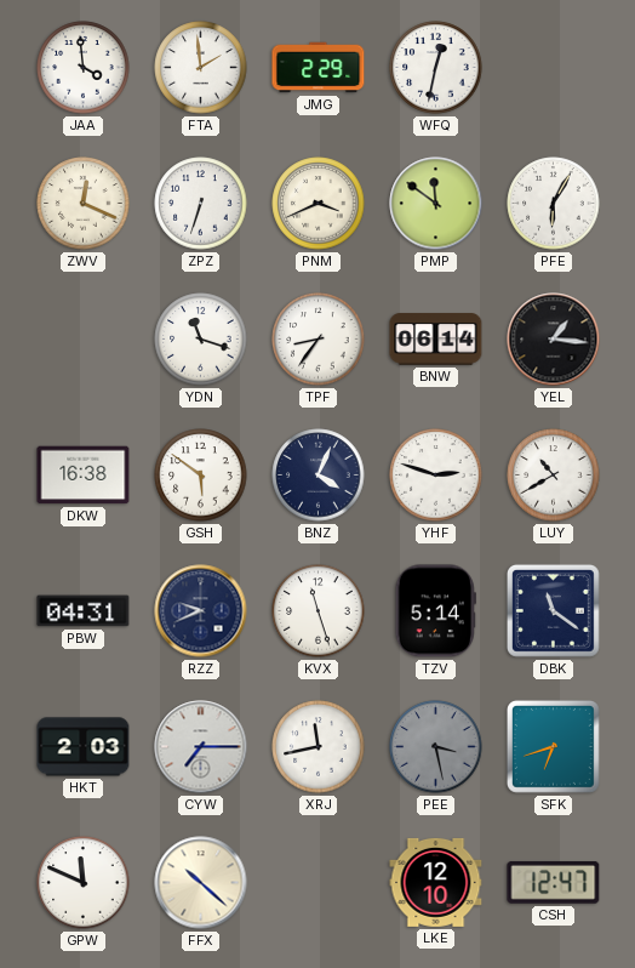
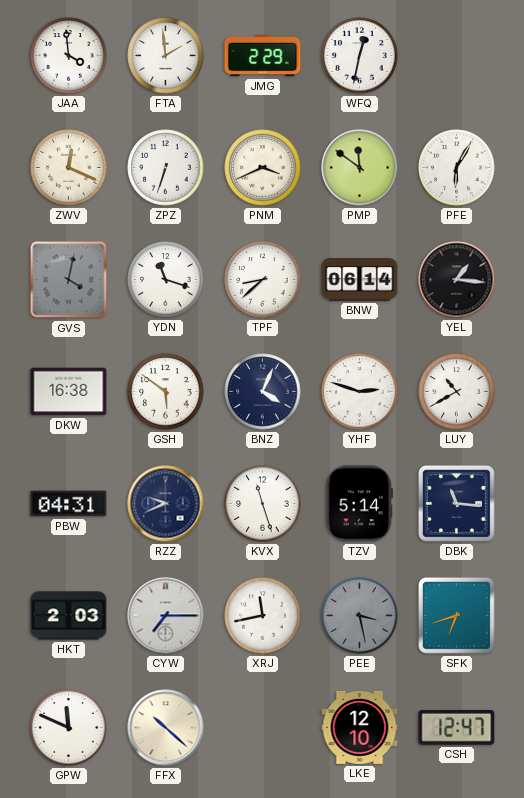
GVS: none -> 4:02
TPF: 8:36 -> 8:38
DBK: 11:21 -> 11:16
